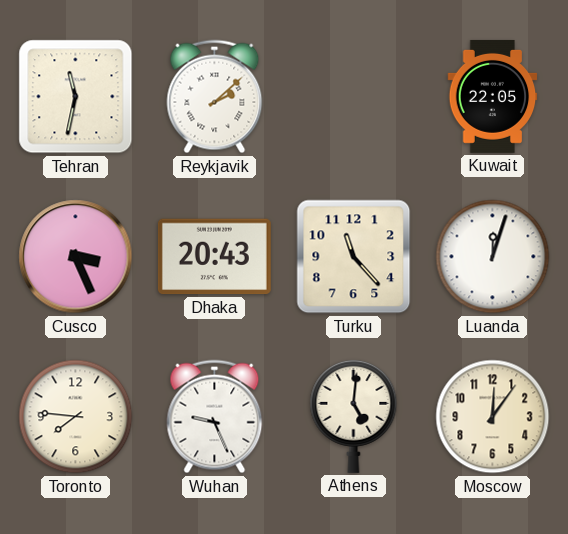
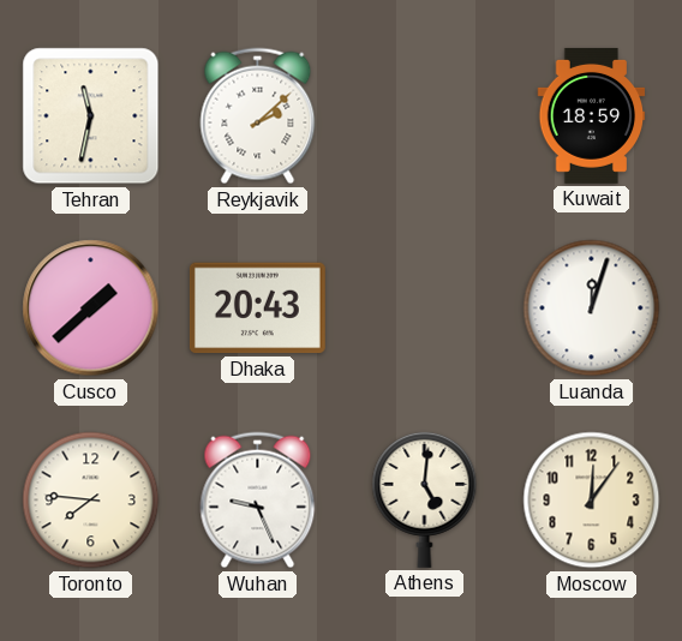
Kuwait: 22:05 -> 18:59
Cusco: 3:26 -> 1:38
Turku: 11:23 -> none
